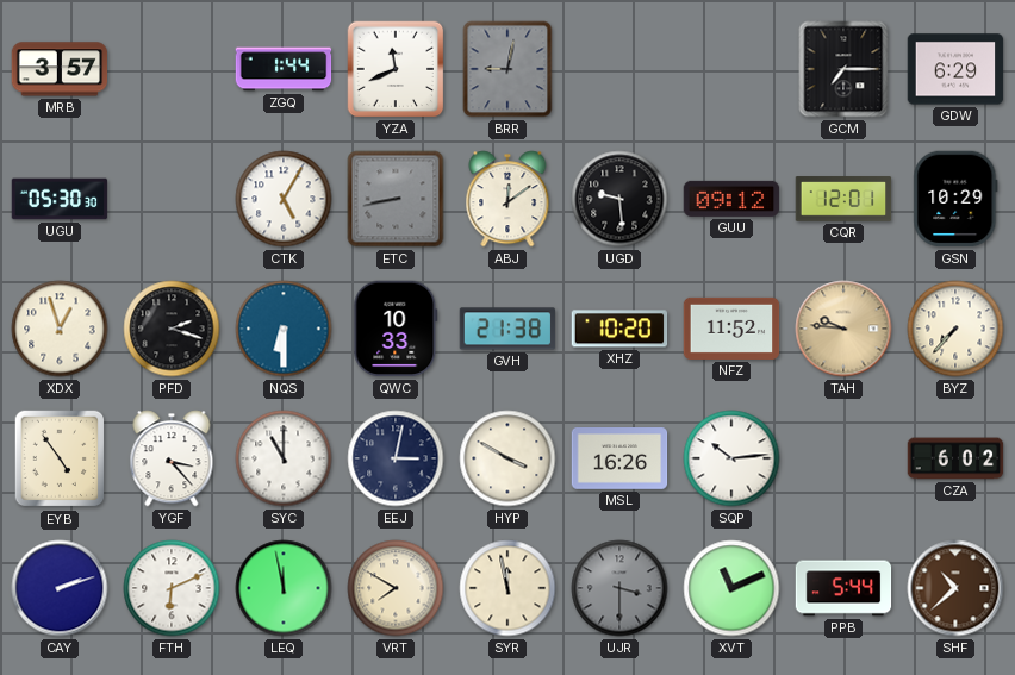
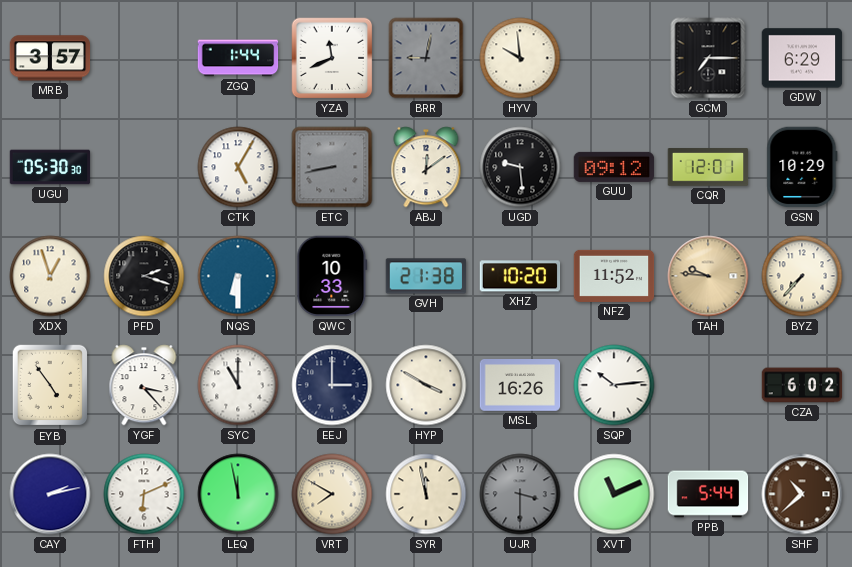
HYV: none -> 9:59
EEJ: 3:02 -> 3:00
CAY: 2:12 -> 2:13
